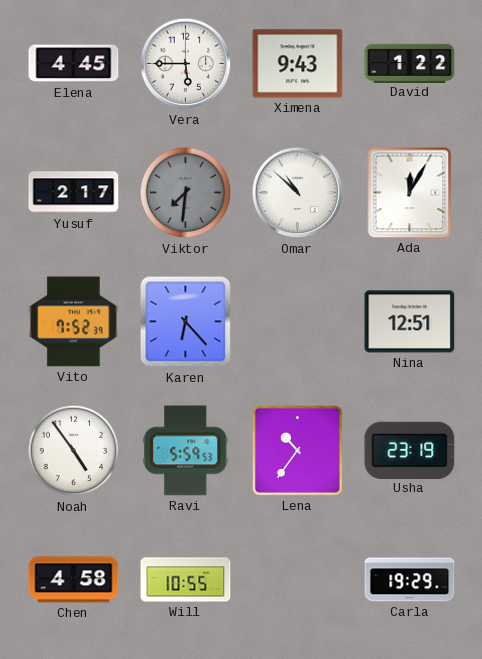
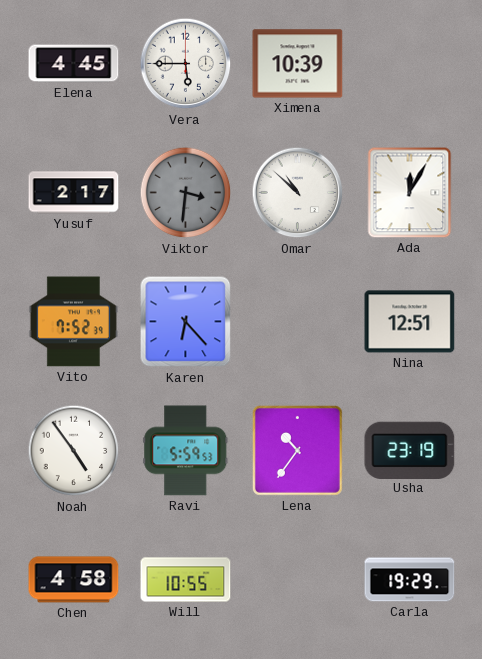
Ximena: 9:43 -> 10:39
David: 1:22 -> none
Viktor: 7:31 -> 3:31
